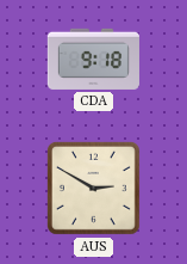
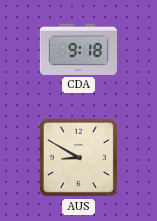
AUS: 2:50 -> 8:50
